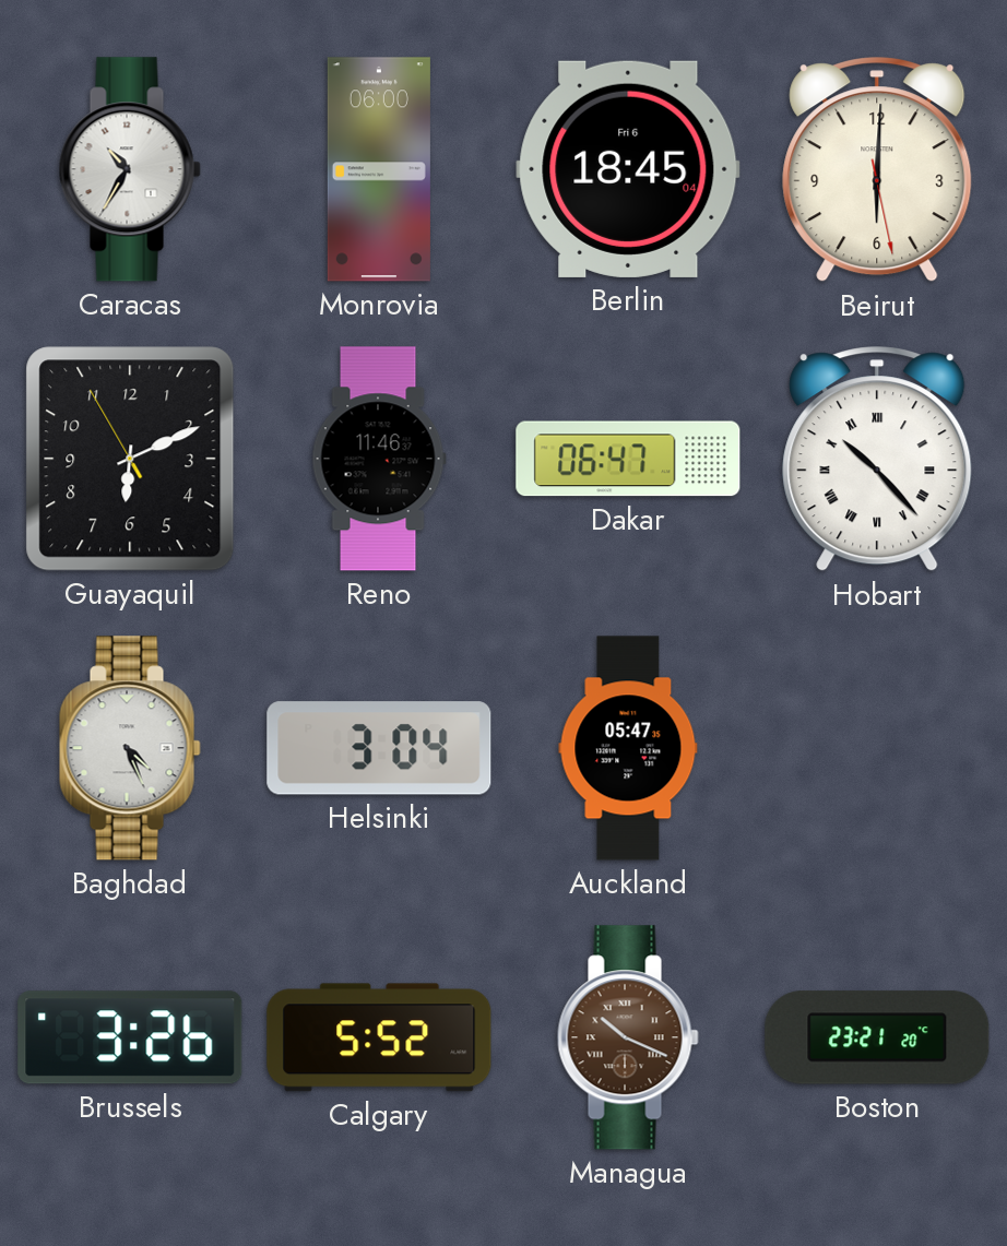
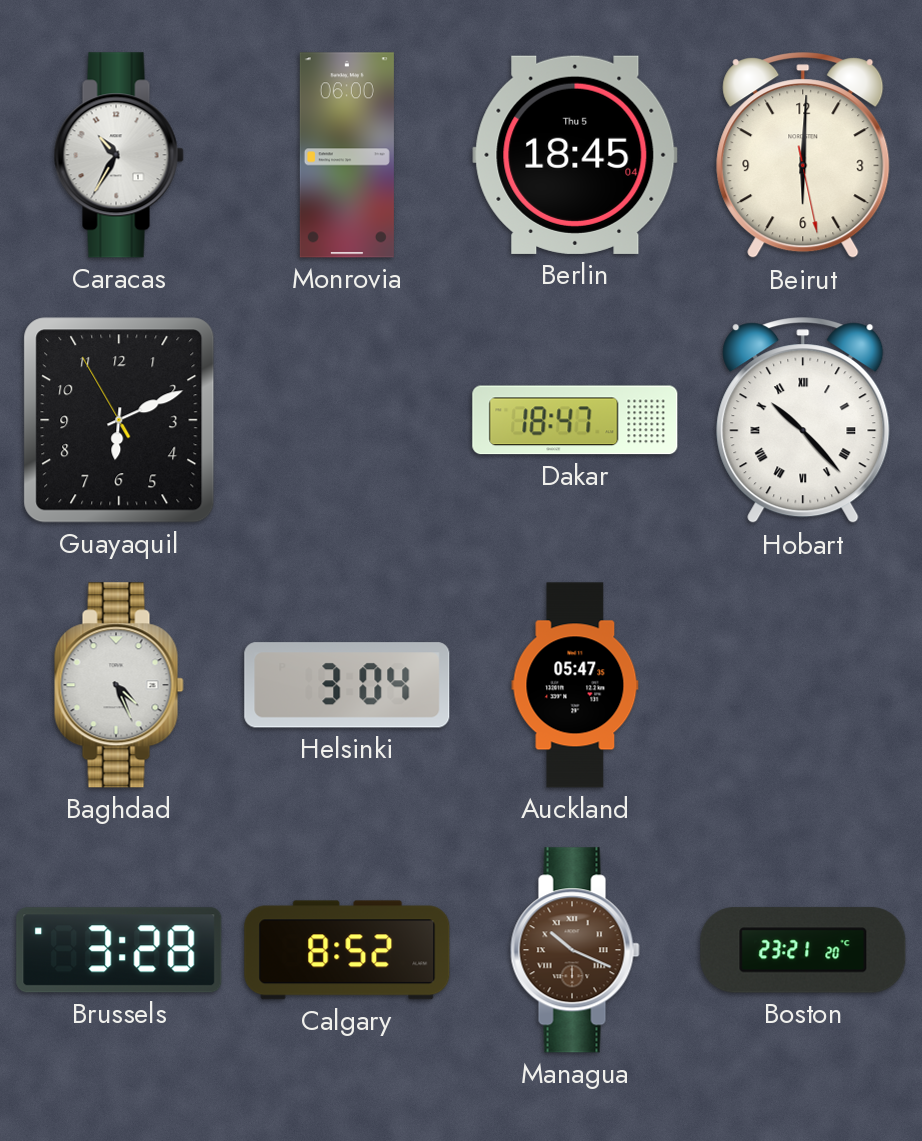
Berlin date: Fri 6 -> Thu 5
Reno: 11:46 -> none
Dakar: 06:47 -> 18:47
Brussels: 3:26 -> 3:28
Calgary: 5:52 -> 8:52
